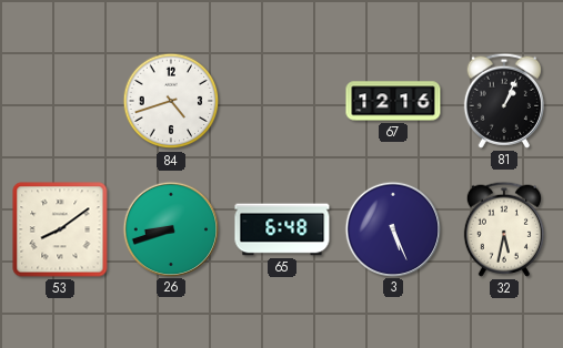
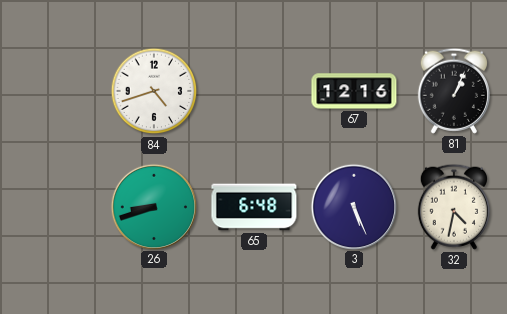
53: 8:09 -> none
32: 5:32 -> 4:32
